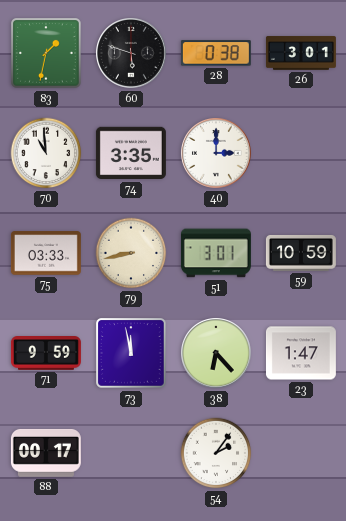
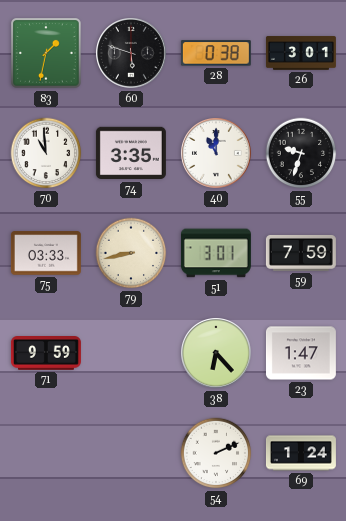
40: 3:00 -> 11:00
55: none -> 9:33
59: 10:59 -> 7:59
73: 11:58 -> none
88: 00:17 -> none
54: 2:06 -> 2:11
69: none -> 1:24
